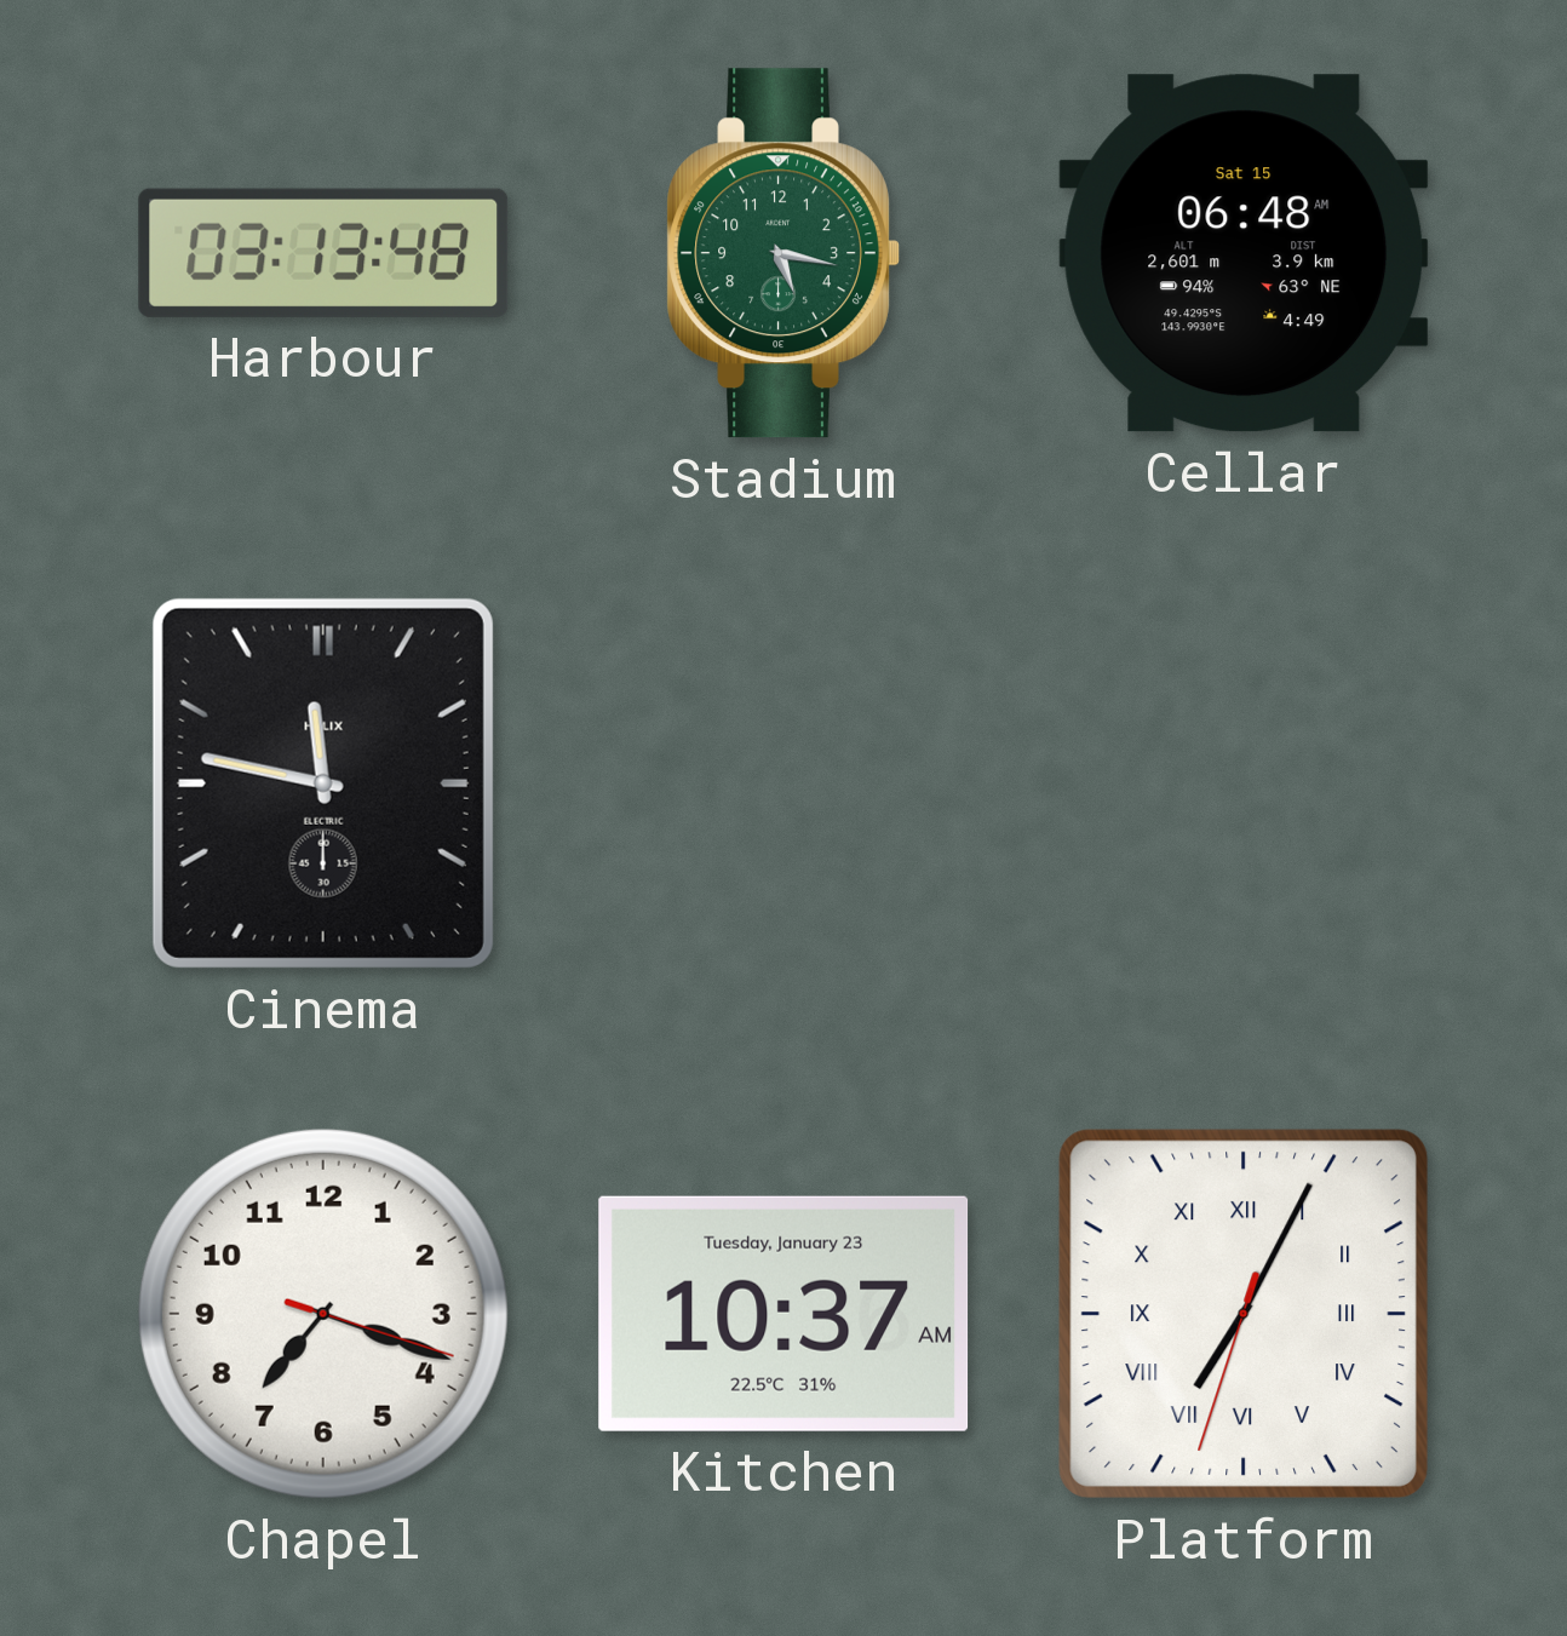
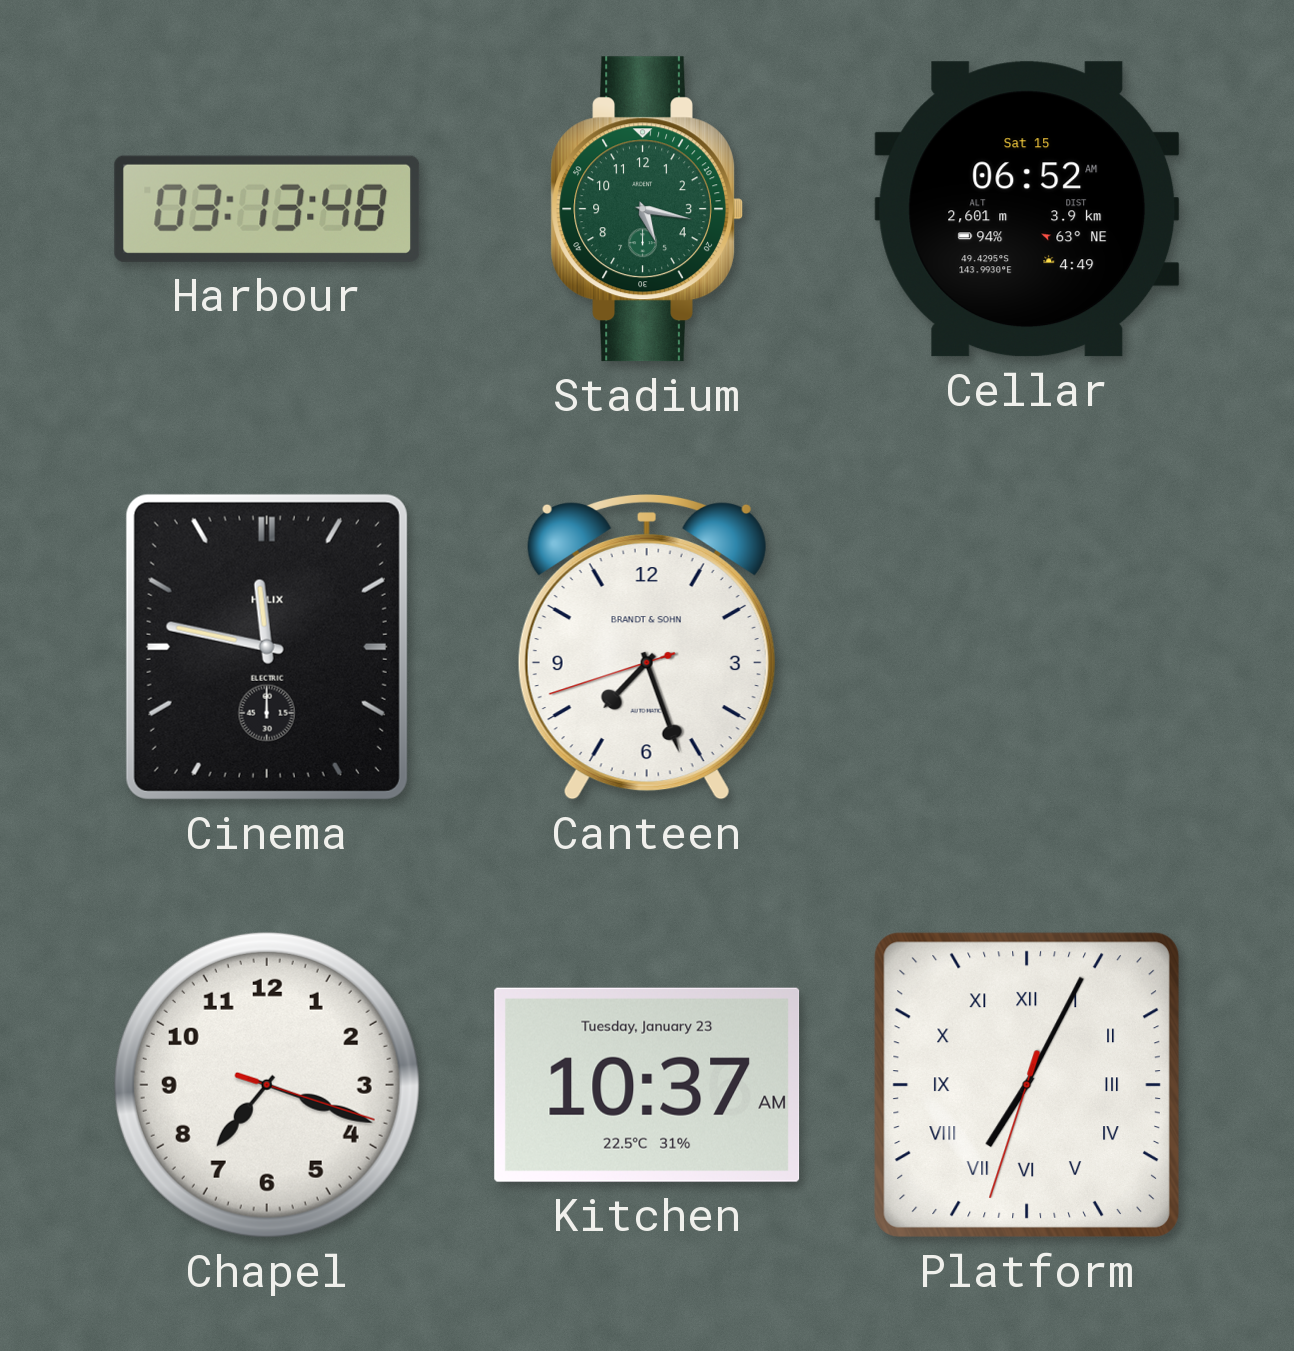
Cellar: 06:48 -> 06:52
Canteen: none -> 7:26
